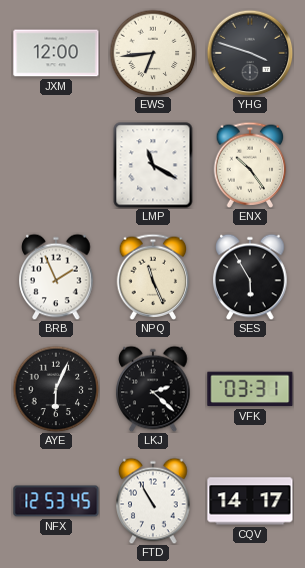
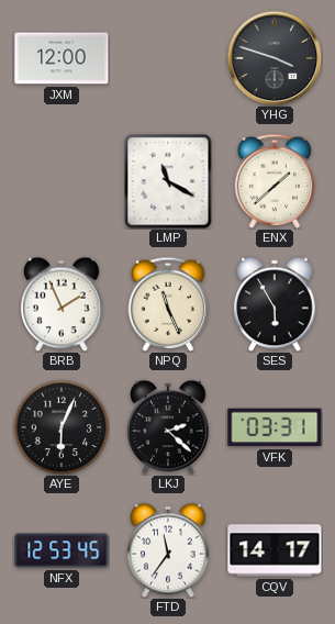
EWS: 6:44 -> none
ENX: 10:24 -> 1:38
FTD: 10:55 -> 11:36
